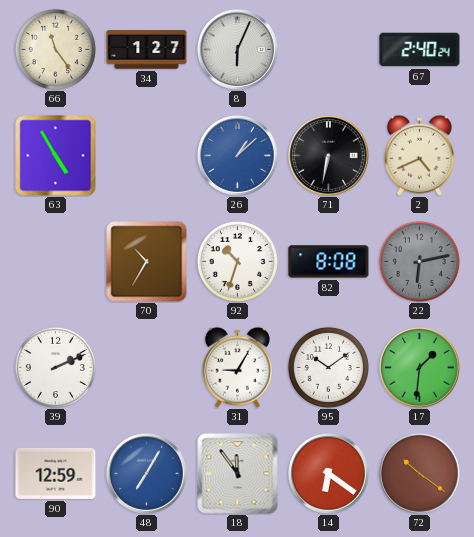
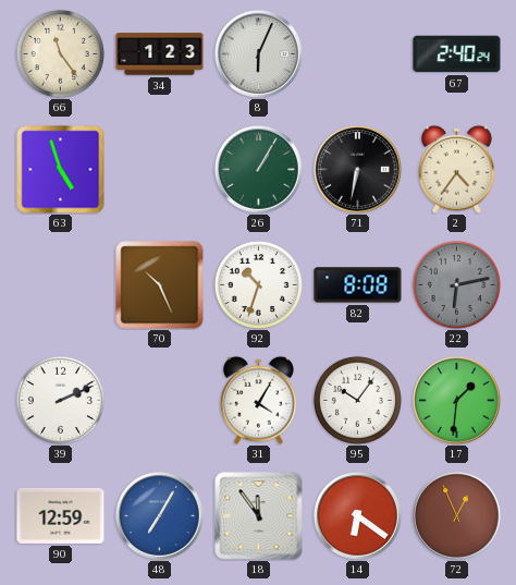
34: 1:27 -> 1:23
63: 4:55 -> 4:57
26: 1:08 -> 1:05
26 dial: blue -> green
2: 4:41 -> 4:36
70: 10:35 -> 10:26
31: 9:05 -> 4:05
95: 10:09 -> 10:06
72: 10:21 -> 12:56
